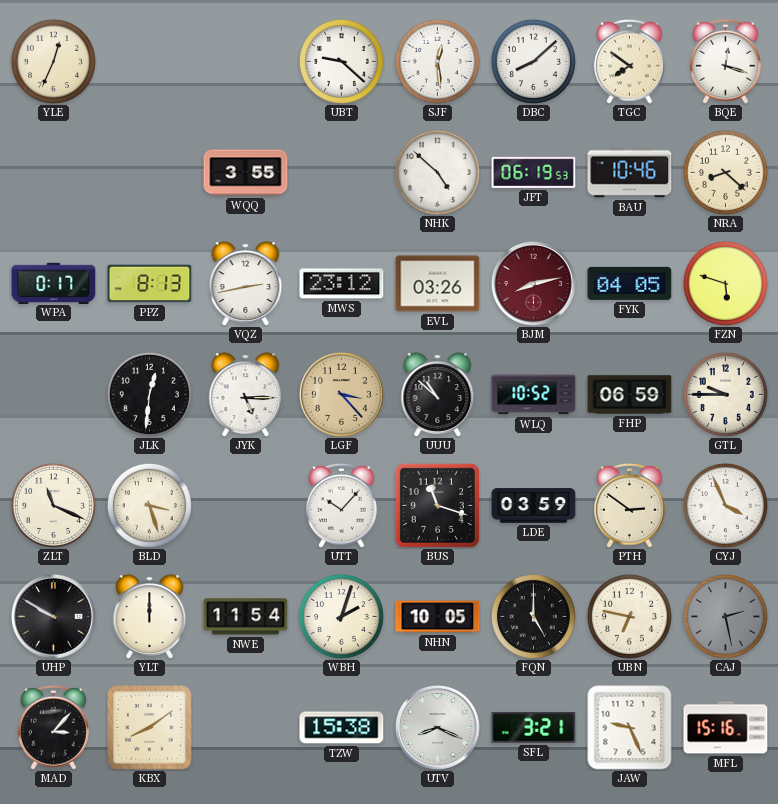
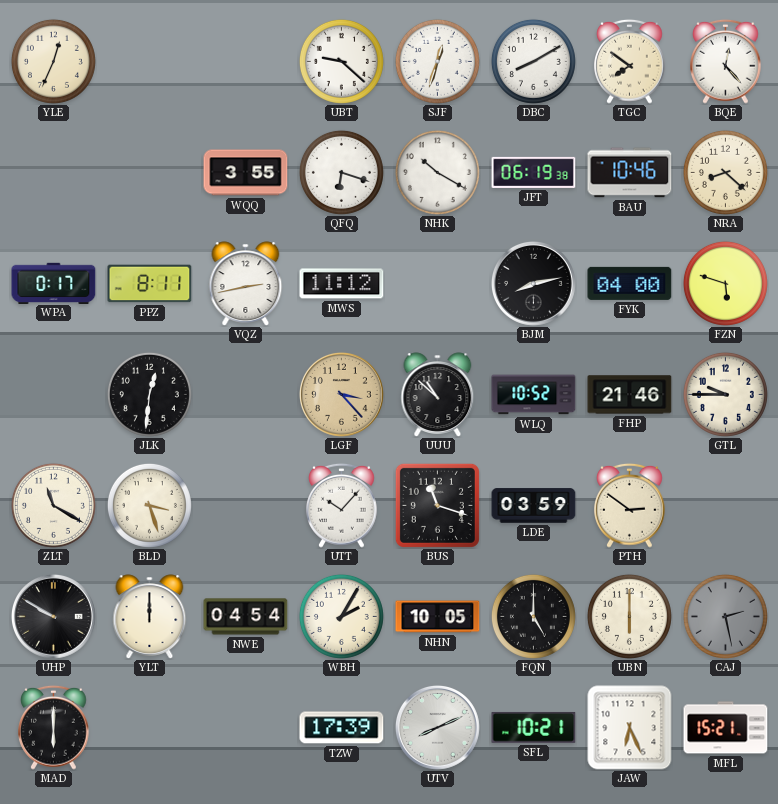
SJF: 12:29 -> 12:33
DBC: 8:08 -> 8:10
BQE: 12:18 -> 12:23
QFQ: none -> 6:18
NHK: 4:52 -> 10:20
JFT: 06:19:53 -> 06:19:38
PPZ: 8:13 -> 8:11
MWS: 23:12 -> 11:12
EVL: 03:26 -> none
BJM dial: burgundy -> black
FYK: 04:05 -> 04:00
JYK: 5:15 -> none
FHP: 06:59 -> 21:46
ZLT: 11:19 -> 11:20
CYJ: 3:56 -> none
NWE: 11:54 -> 04:54
WBH: 2:03 -> 2:05
UBN: 6:47 -> 6:00
MAD: 3:07 -> 6:00
KBX: 8:09 -> none
TZW: 15:38 -> 17:39
UTV: 8:19 -> 8:11
SFL: 3:21 -> 10:21
JAW: 9:26 -> 6:26
MFL: 15:16 -> 15:21
